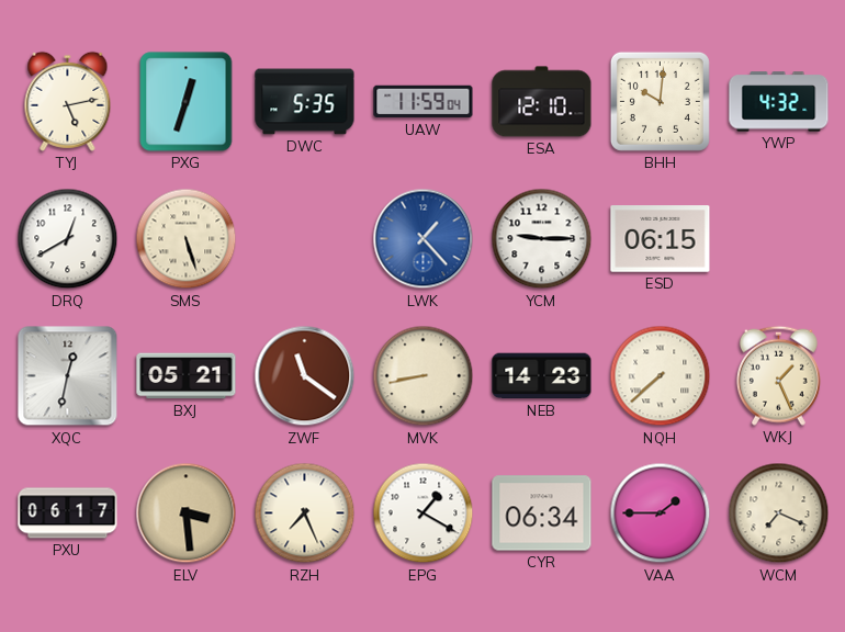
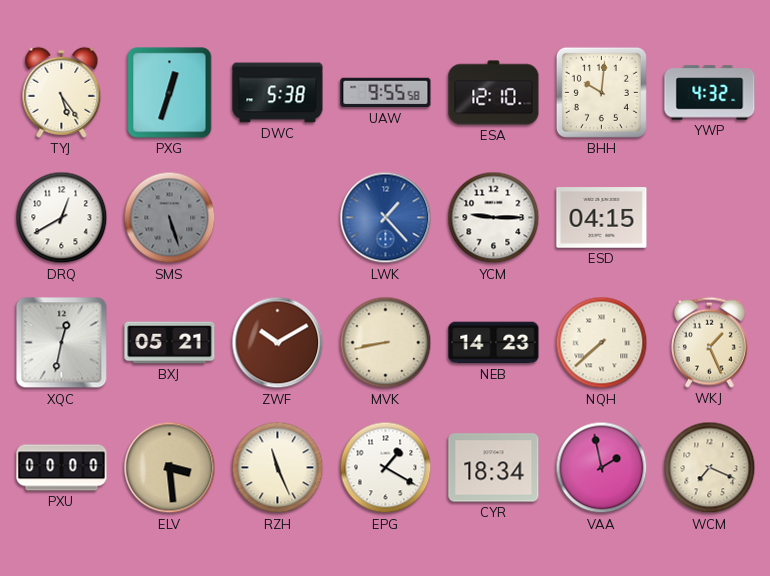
TYJ: 5:13 -> 5:24
DWC: 5:35 -> 5:38
UAW: 11:59 -> 9:55
SMS dial: cream -> grey
ESD: 06:15 -> 04:15
ZWF: 11:21 -> 10:10
PXU: 06:17 -> 00:00
RZH: 7:26 -> 11:26
CYR: 06:34 -> 18:34
VAA: 1:45 -> 1:58
